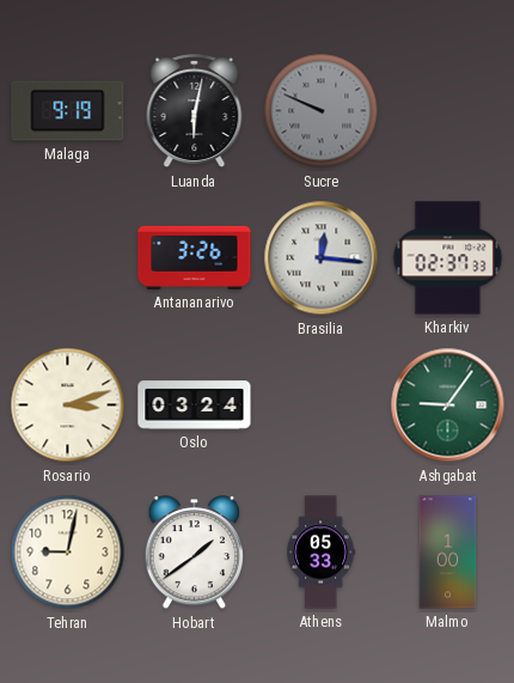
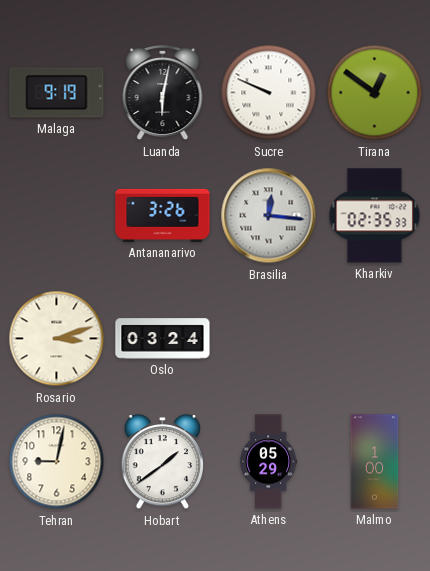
Sucre dial: grey -> white
Tirana: none -> 12:51
Kharkiv: 02:37 -> 02:35
Ashgabat: 9:06 -> none
Athens: 05:33 -> 05:29
